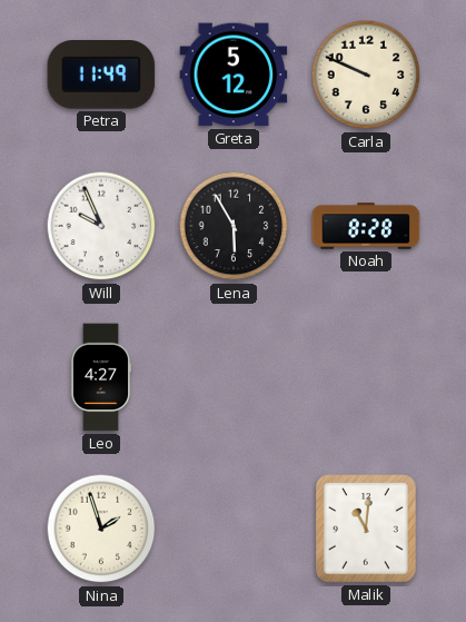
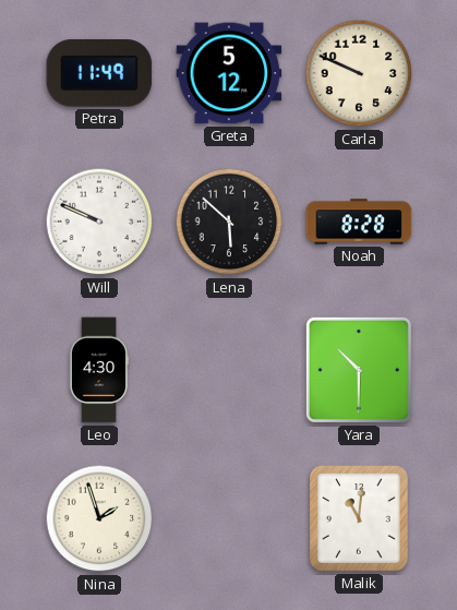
Will: 9:56 -> 9:49
Lena: 5:55 -> 5:52
Leo: 4:27 -> 4:30
Yara: none -> 10:30
